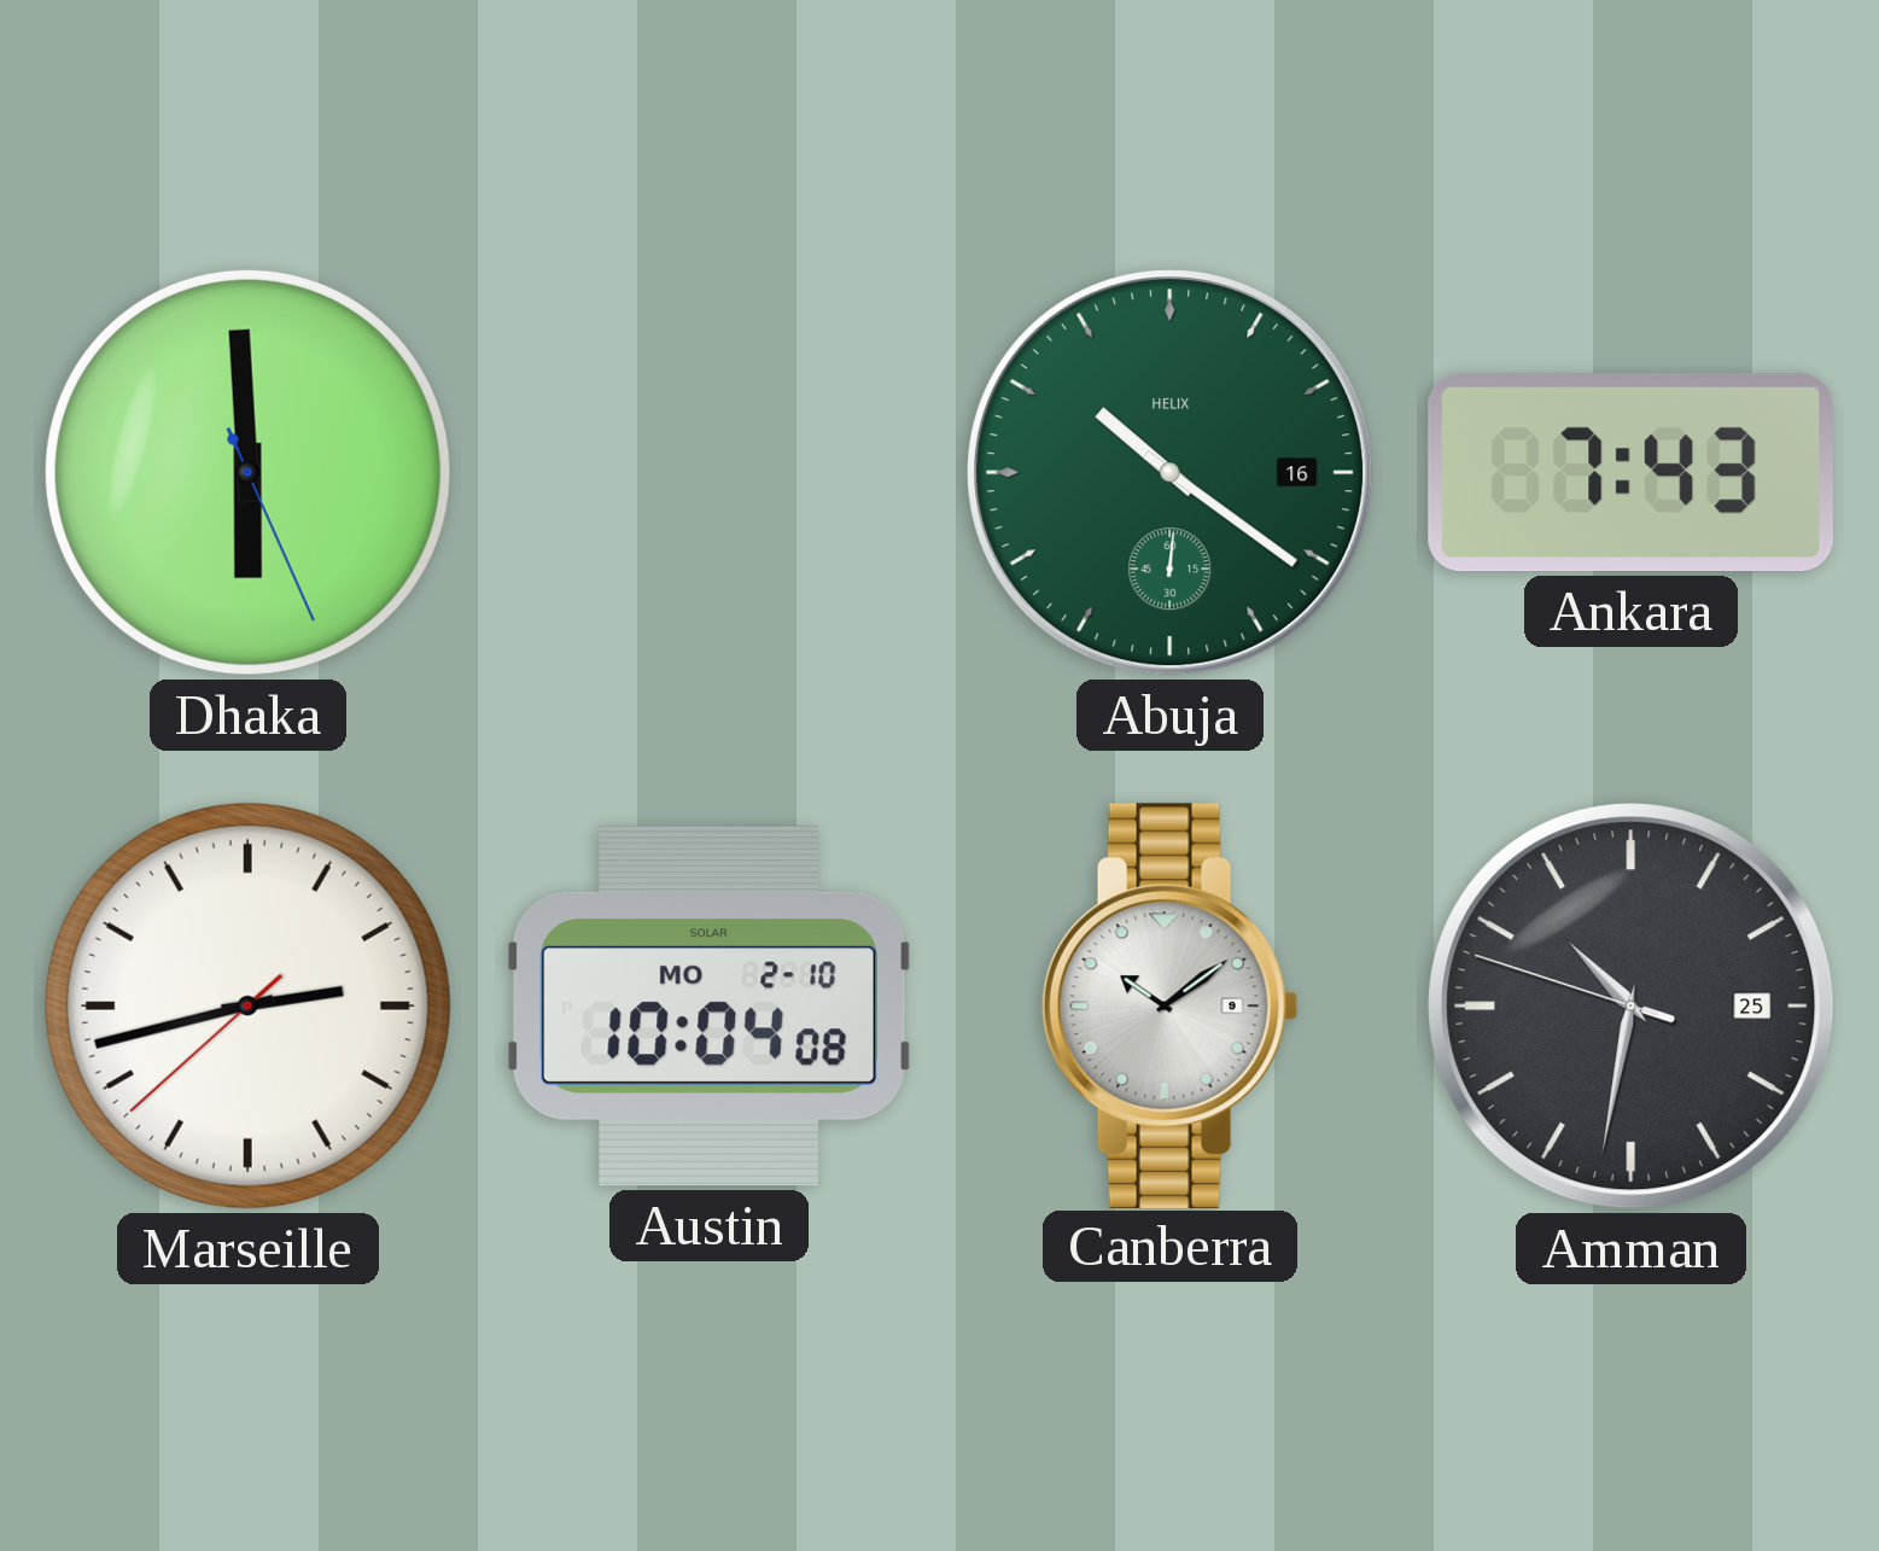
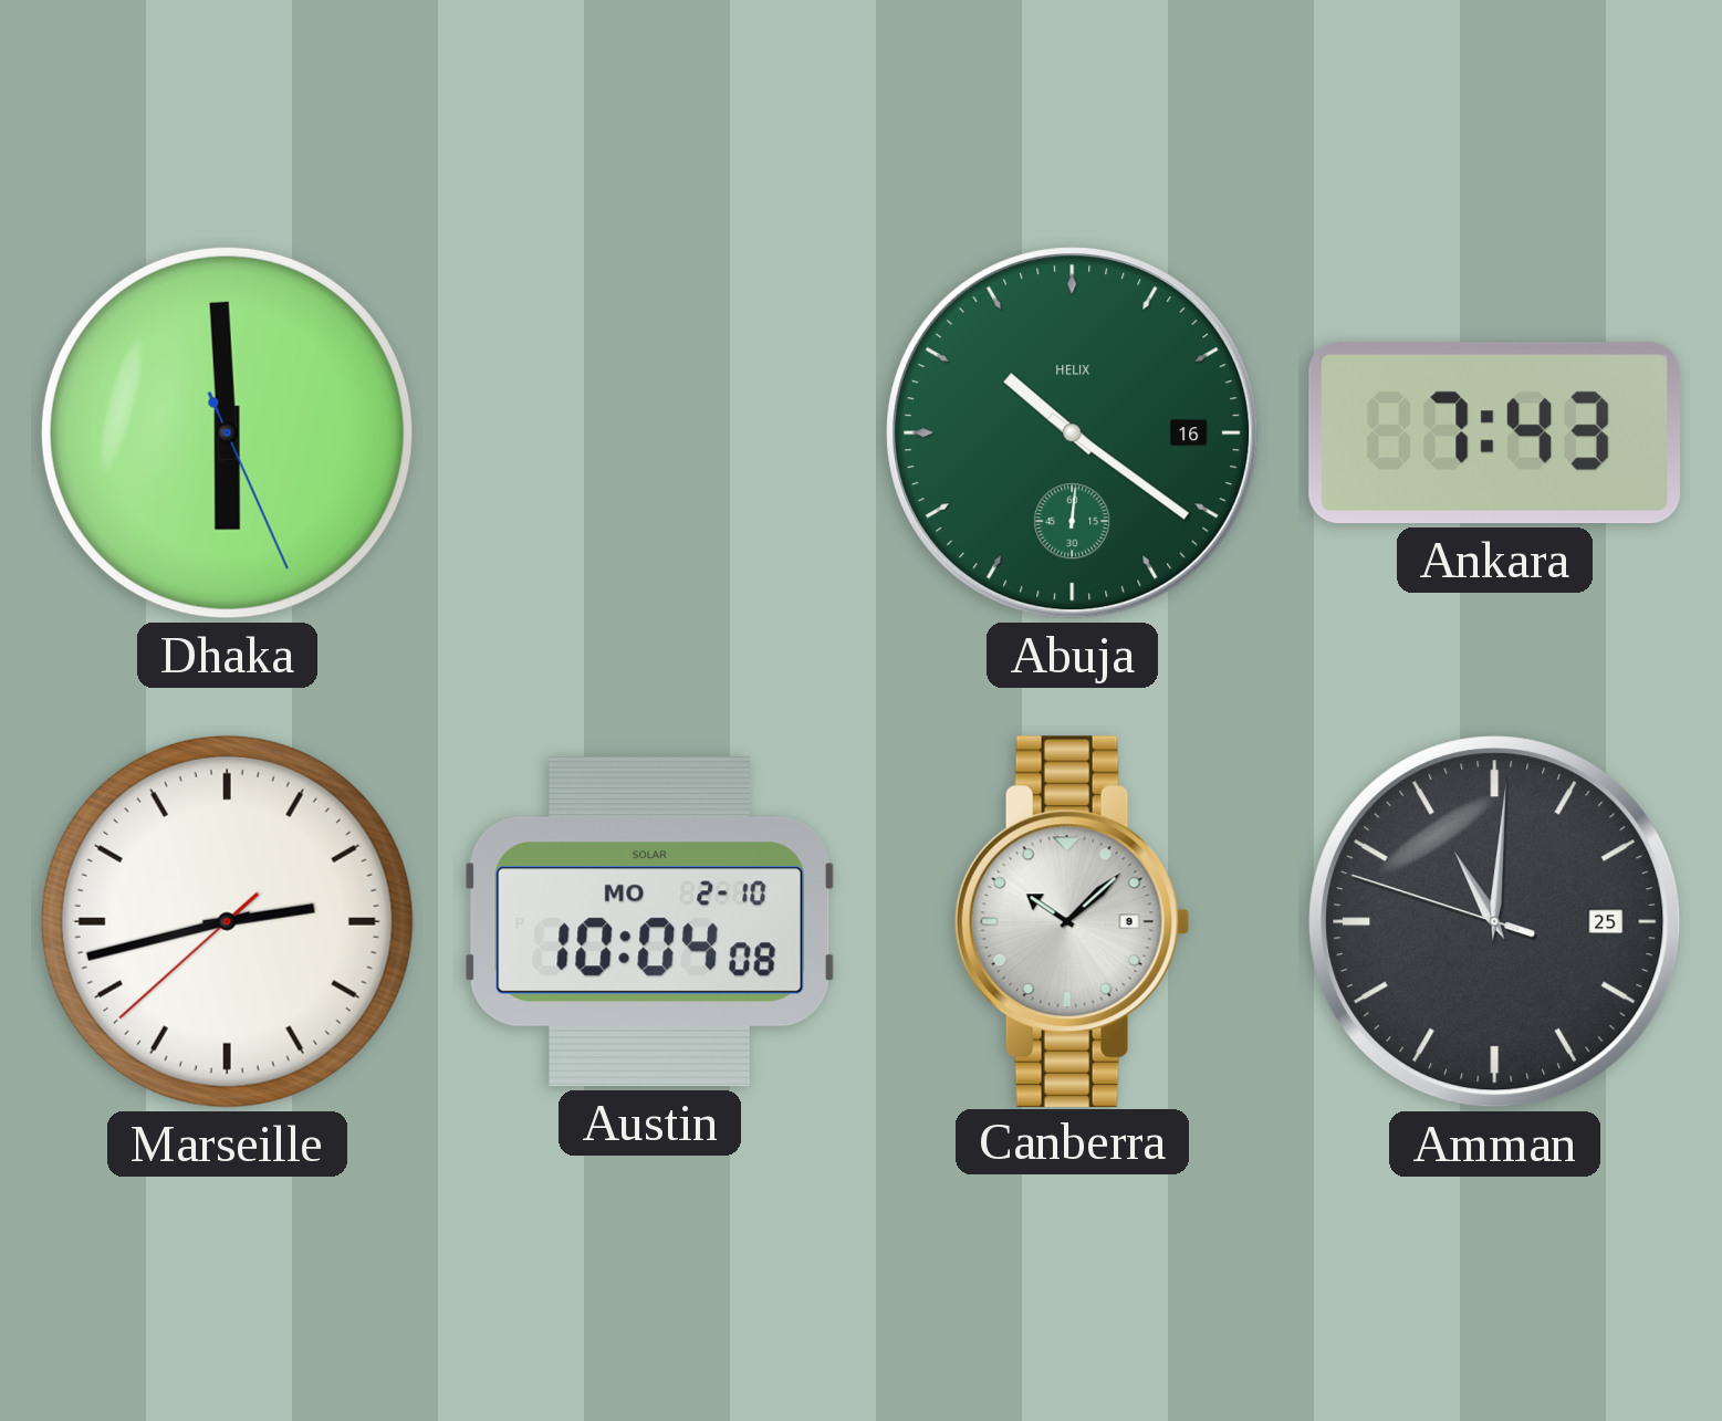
Canberra: 10:09 -> 10:08
Amman: 10:31 -> 11:00
